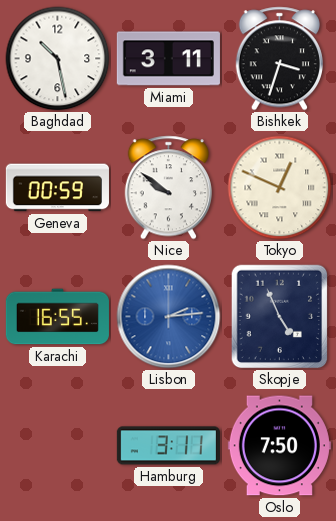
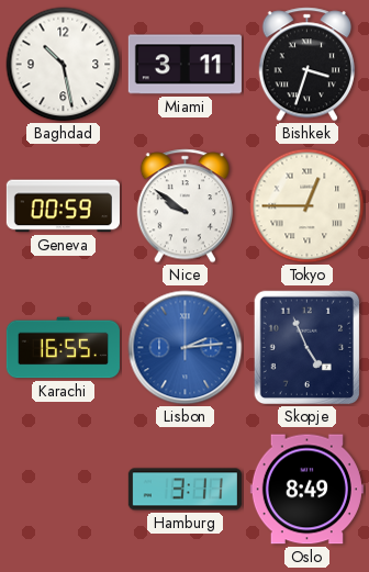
Tokyo: 12:49 -> 12:45
Oslo: 7:50 -> 8:49
